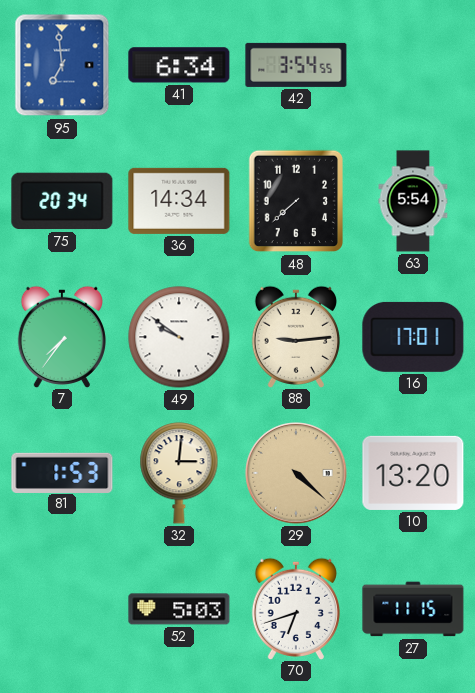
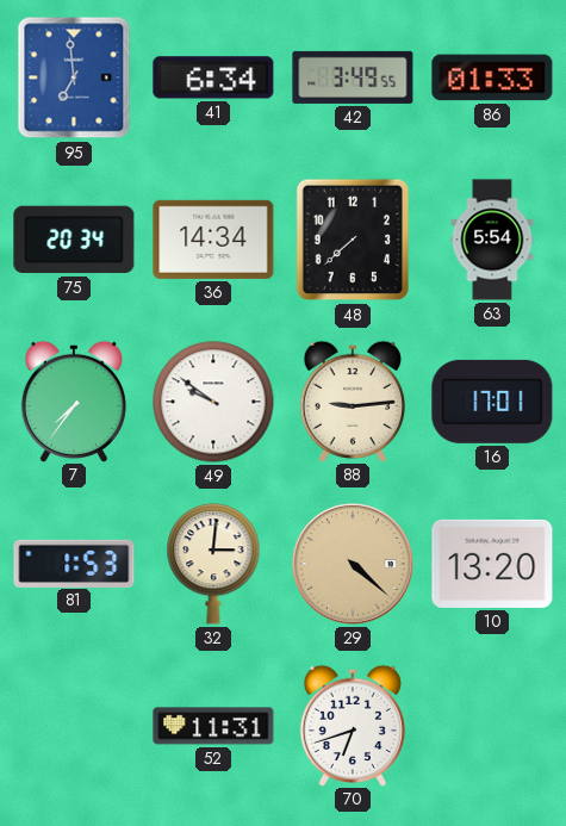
42: 3:54 -> 3:49
86: none -> 01:33
52: 5:03 -> 11:31
27: 11:15 -> none
